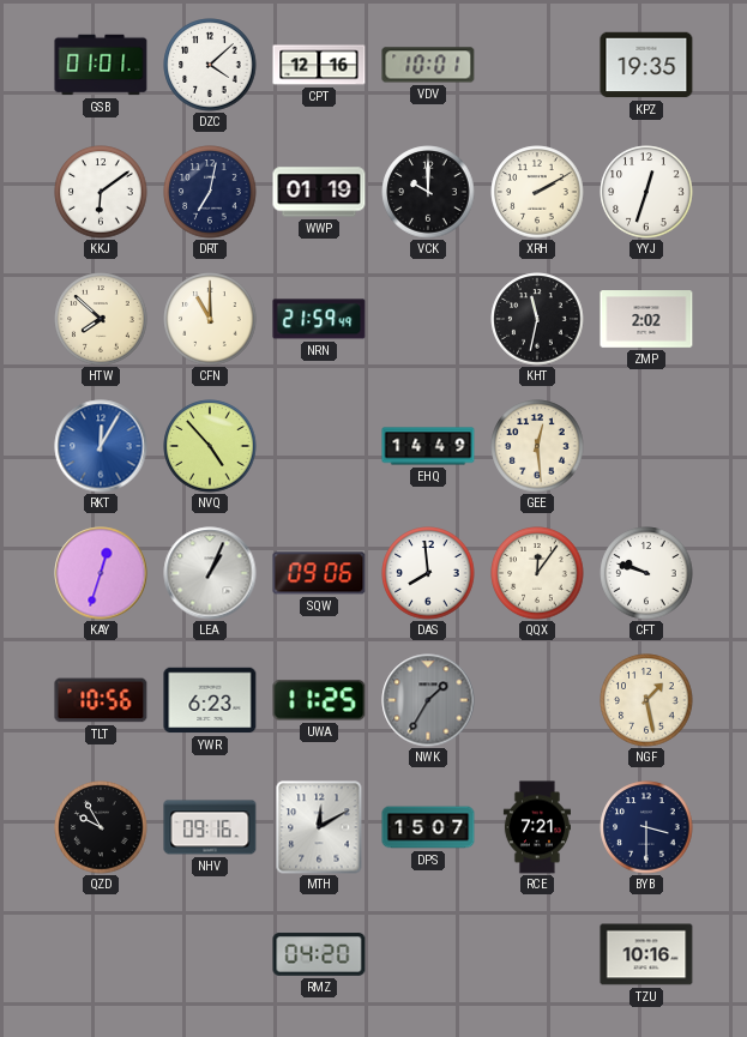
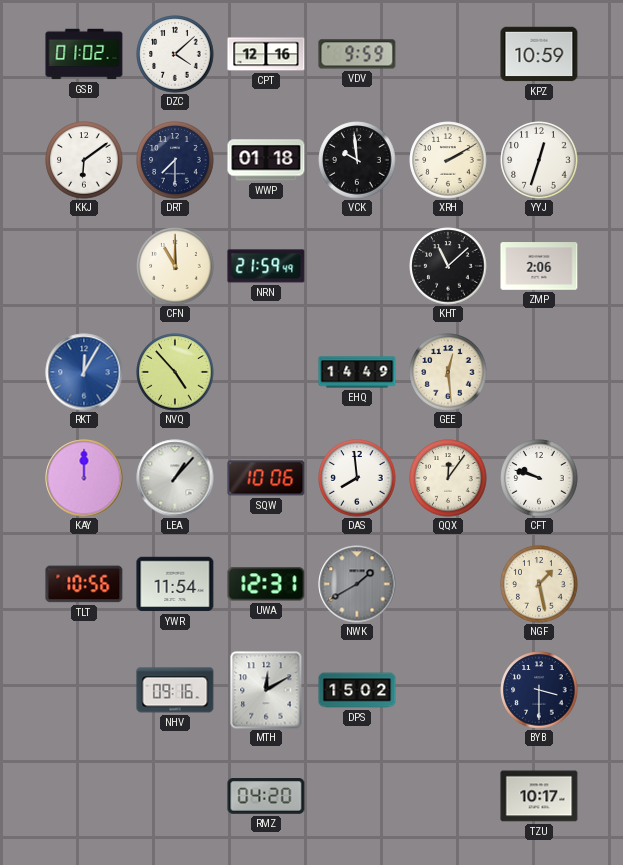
GSB: 01:01 -> 01:02
VDV: 10:01 -> 9:59
KPZ: 19:35 -> 10:59
DRT: 7:02 -> 7:30
WWP: 01:19 -> 01:18
VCK: 10:00 -> 9:59
HTW: 7:52 -> none
KHT: 11:32 -> 11:08
ZMP: 2:02 -> 2:06
KAY: 12:33 -> 12:00
LEA: 1:04 -> 1:07
SQW: 09:06 -> 10:06
YWR: 6:23 -> 11:54
UWA: 11:25 -> 12:31
NWK: 1:35 -> 1:40
QZD: 9:55 -> none
DPS: 15:07 -> 15:02
RCE: 7:21 -> none
TZU: 10:16 -> 10:17
